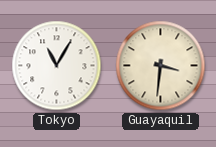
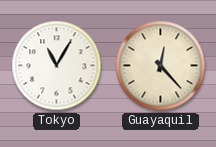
Guayaquil: 3:31 -> 12:23
